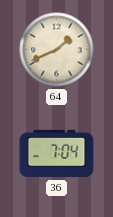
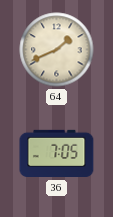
36: 7:04 -> 7:05
